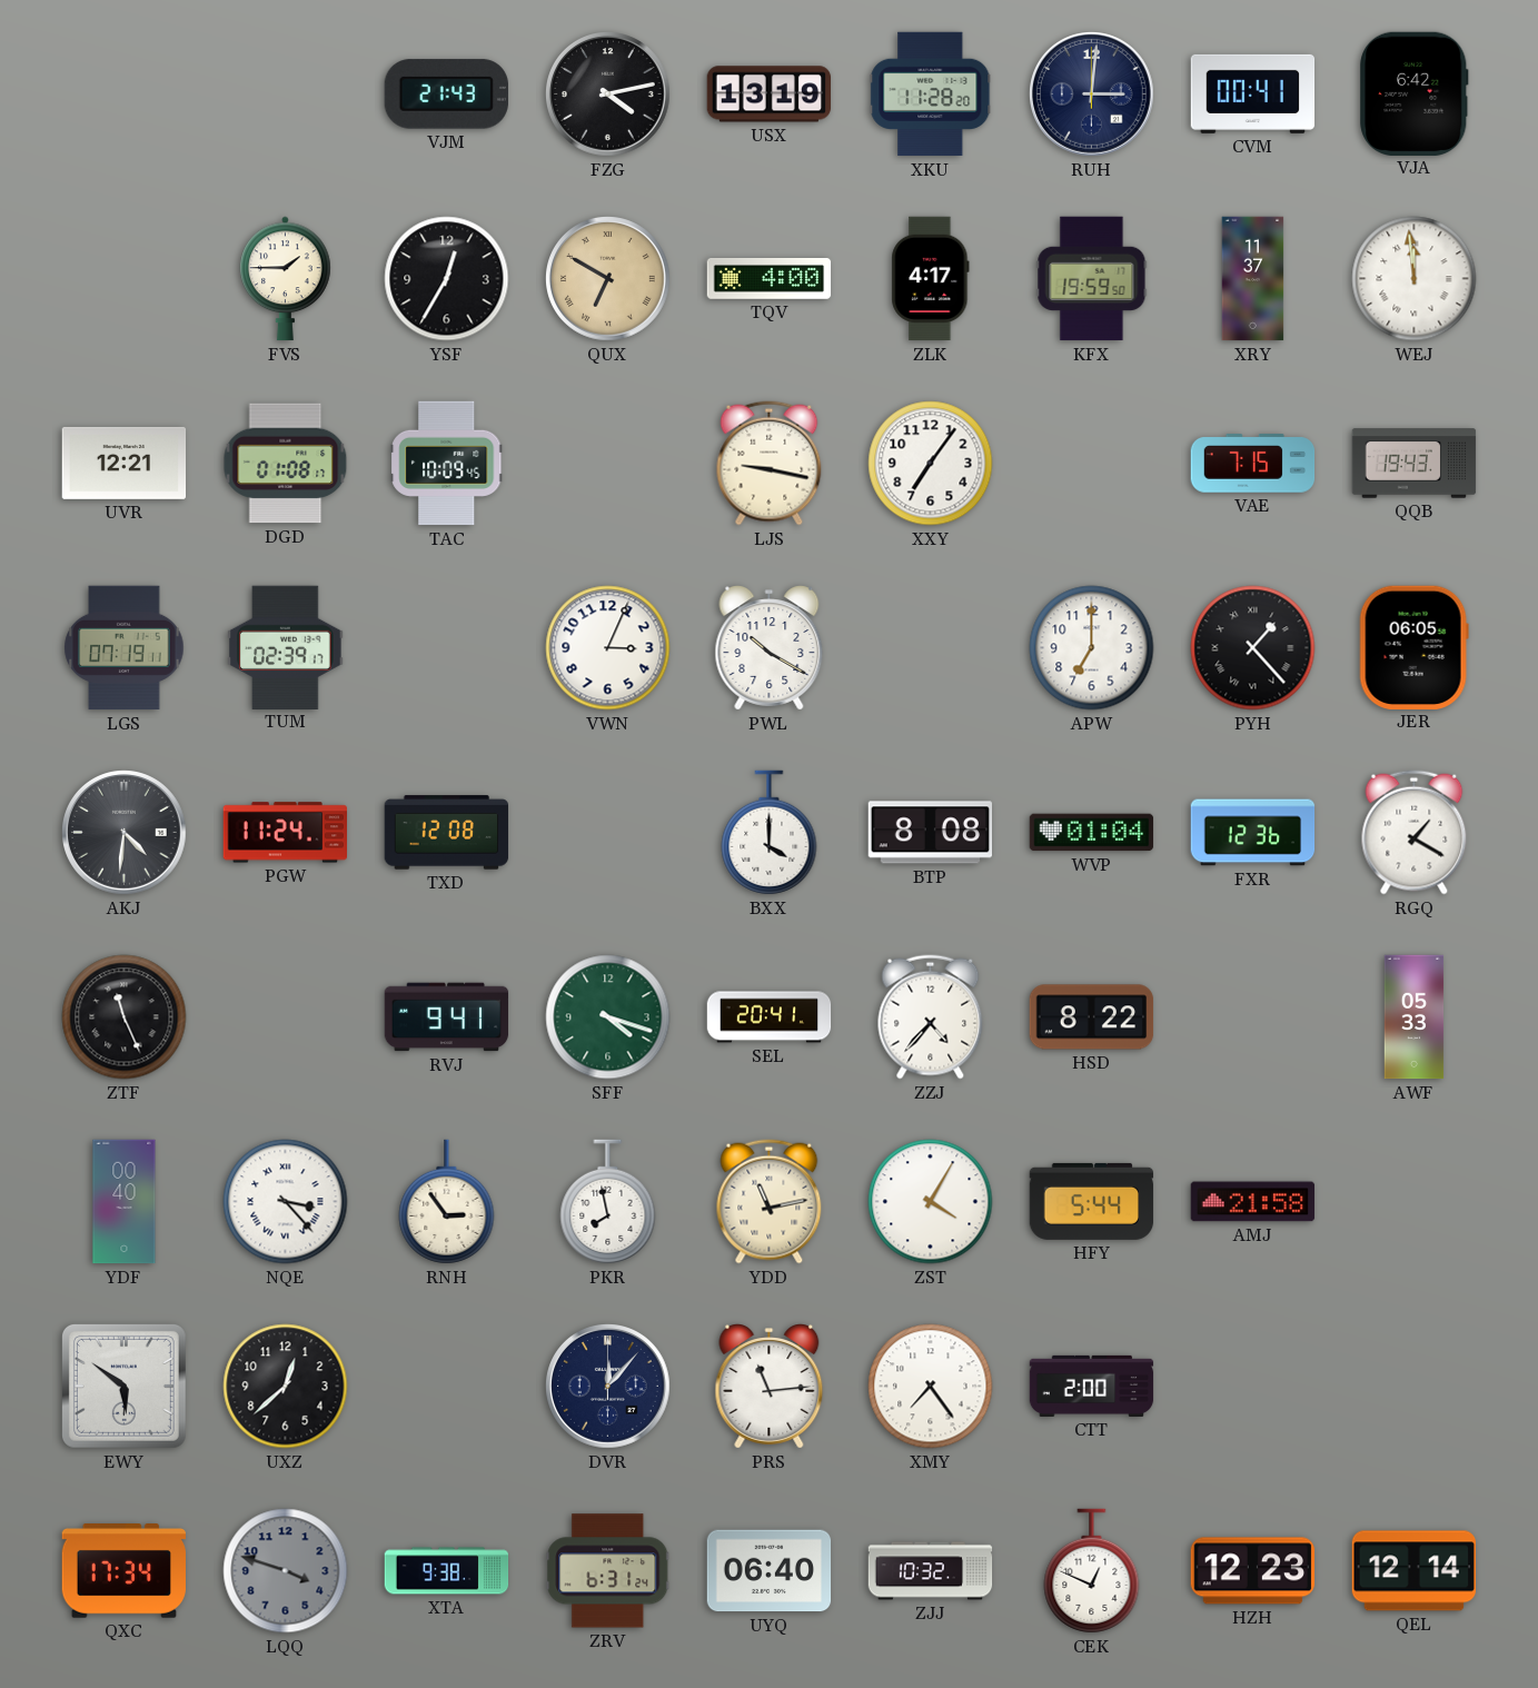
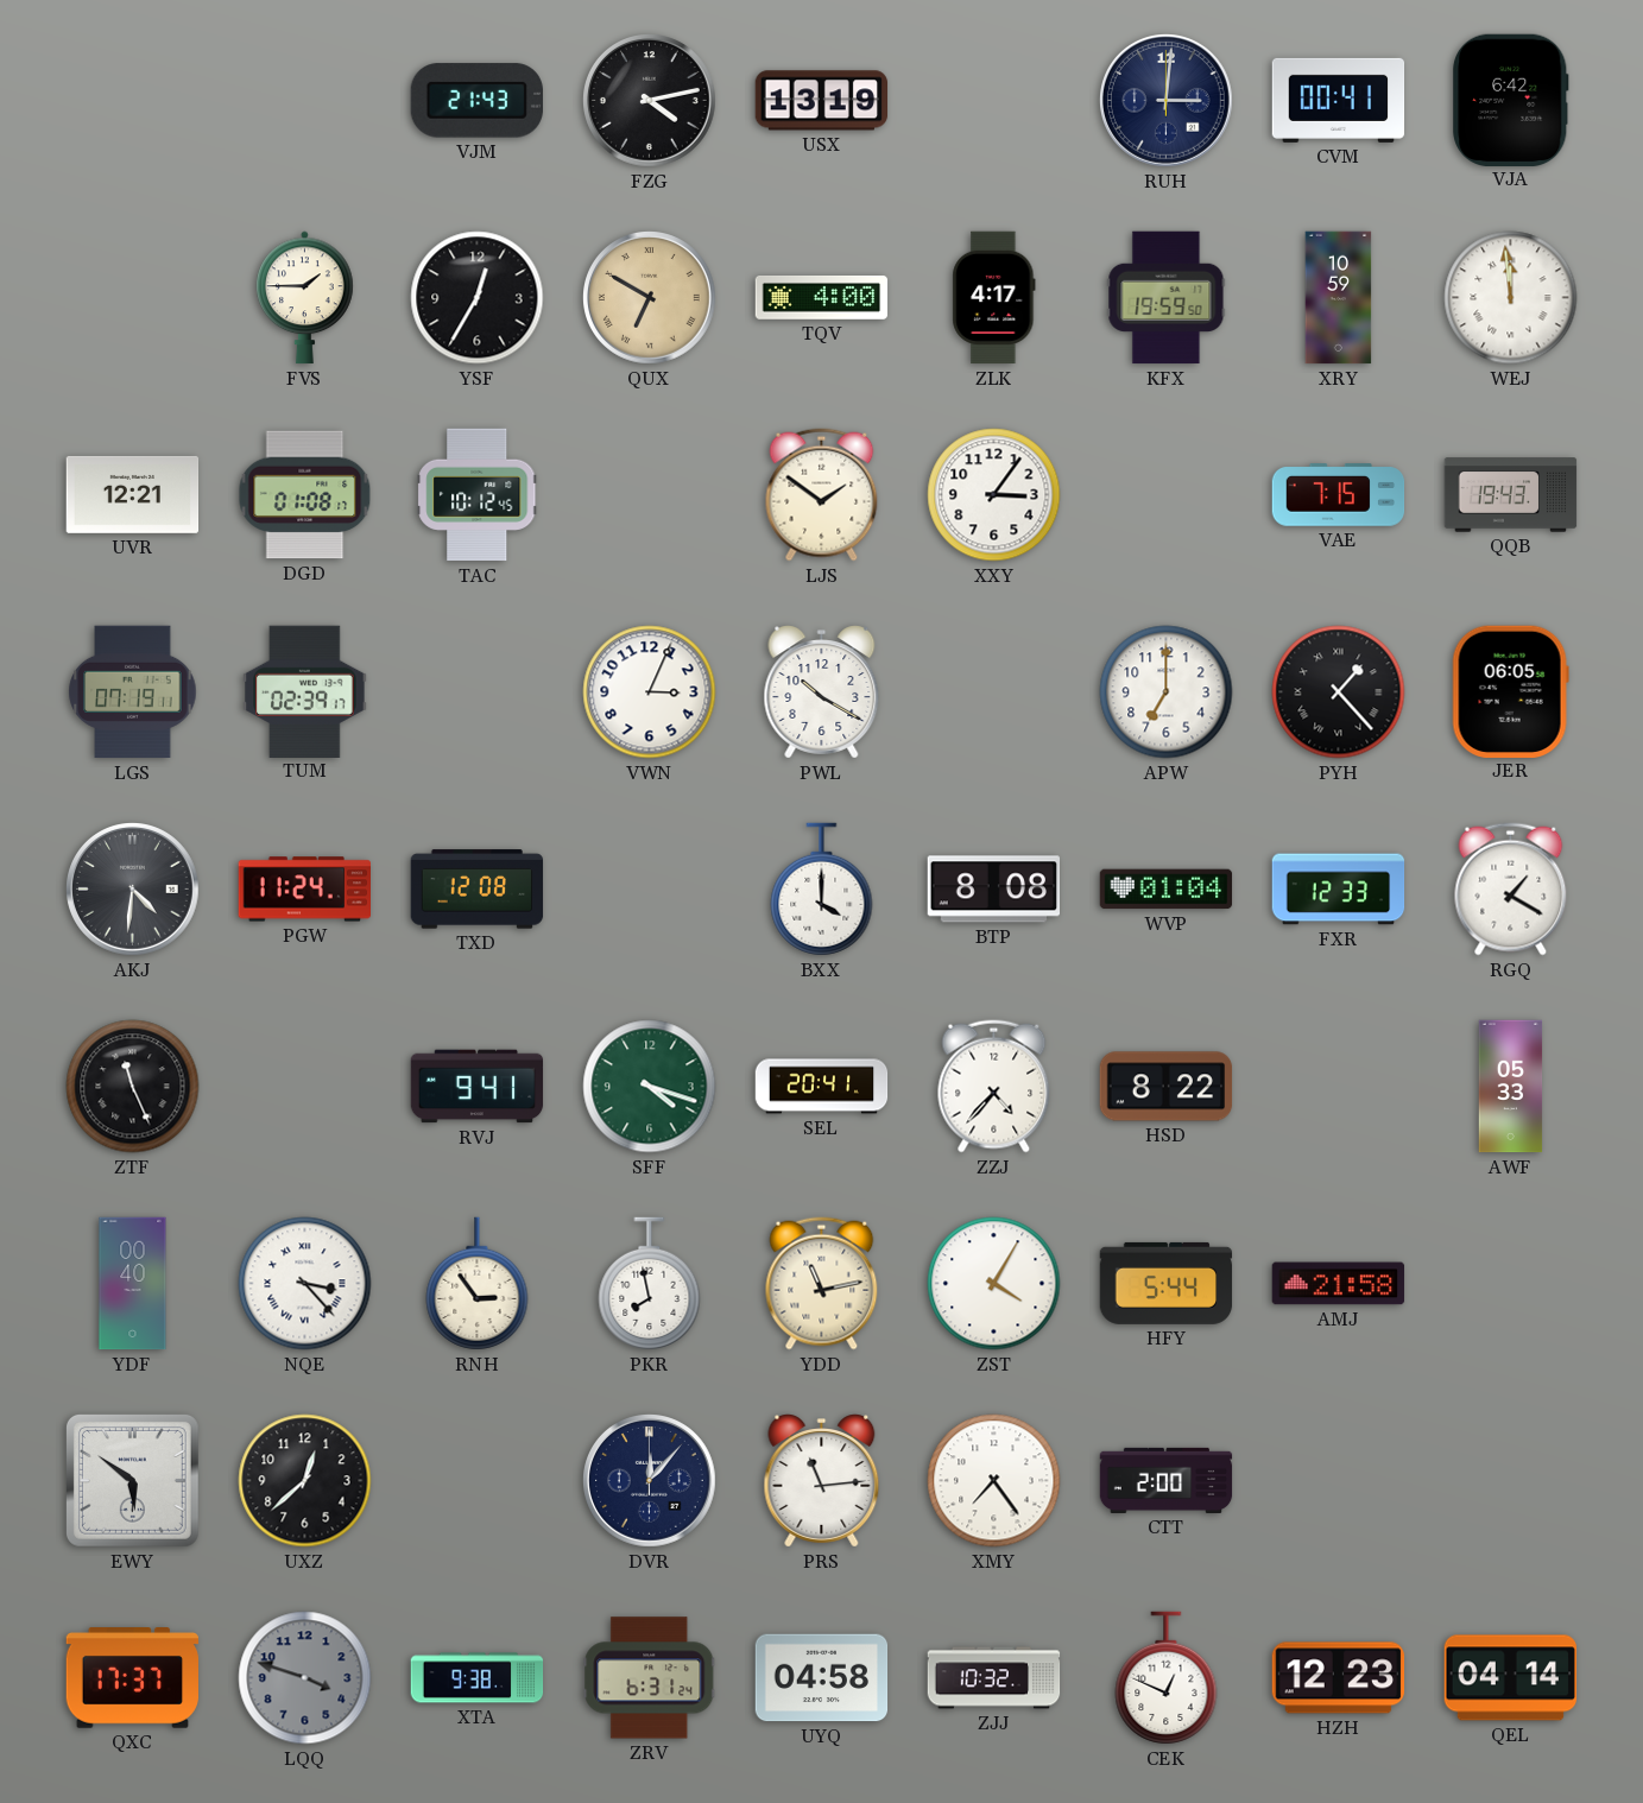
XKU: 11:28 -> none
XRY: 11:37 -> 10:59
TAC: 10:09 -> 10:12
LJS: 9:17 -> 1:51
XXY: 7:06 -> 3:06
FXR: 12:36 -> 12:33
QXC: 17:34 -> 17:37
UYQ: 06:40 -> 04:58
QEL: 12:14 -> 04:14
